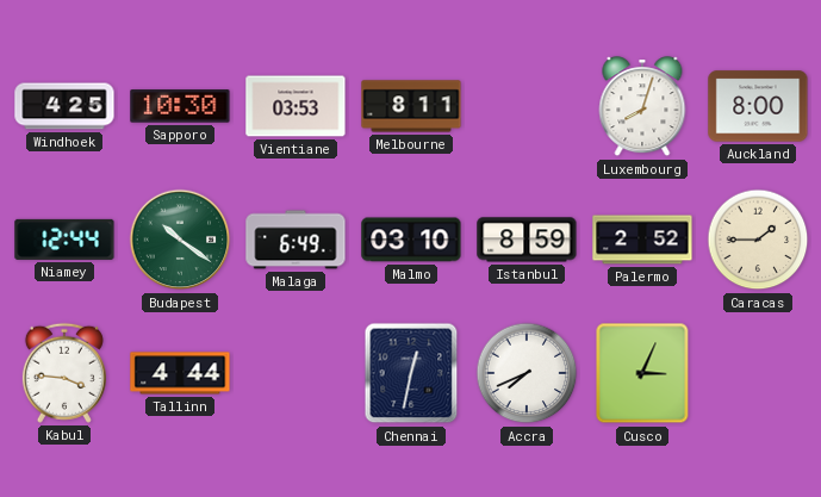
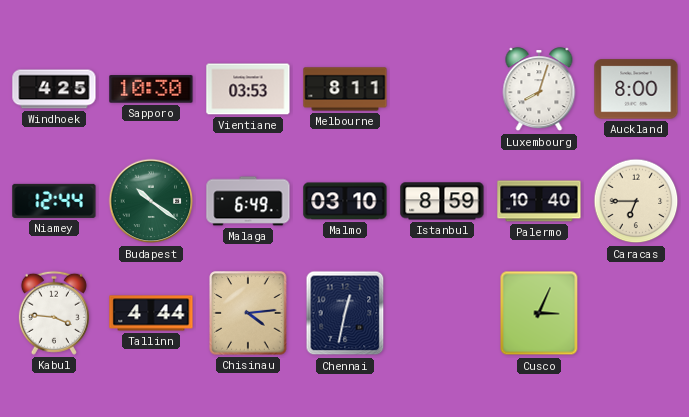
Palermo: 2:52 -> 10:40
Caracas: 1:45 -> 6:45
Chisinau: none -> 4:14
Accra: 7:41 -> none
